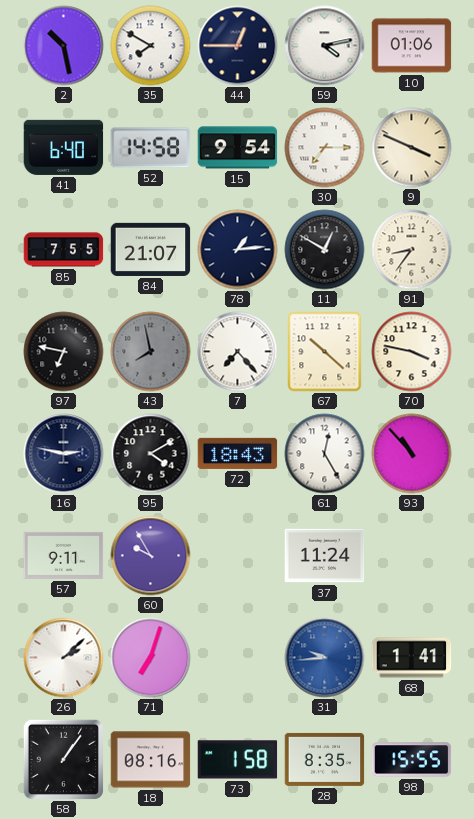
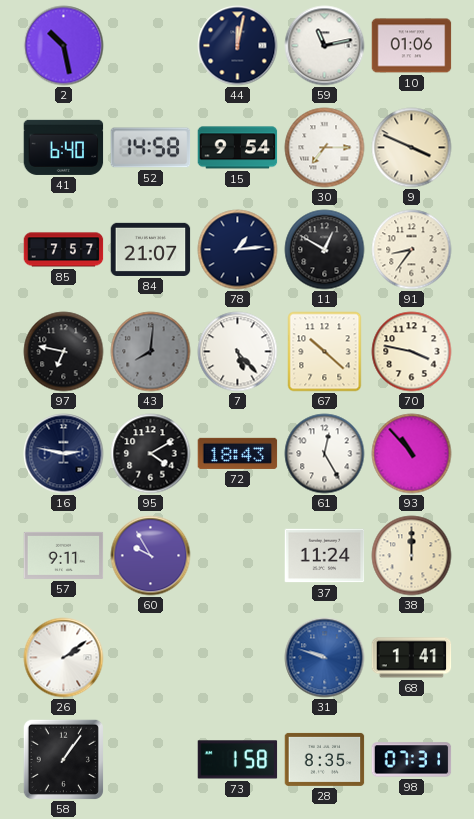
35: 7:50 -> none
44: 12:45 -> 12:02
59: 4:13 -> 11:13
85: 7:55 -> 7:57
43: 7:58 -> 8:01
7: 7:23 -> 5:23
38: none -> 12:00
26: 2:08 -> 2:09
71: 7:03 -> none
31: 9:44 -> 9:48
18: 08:16 -> none
98: 15:55 -> 07:31
